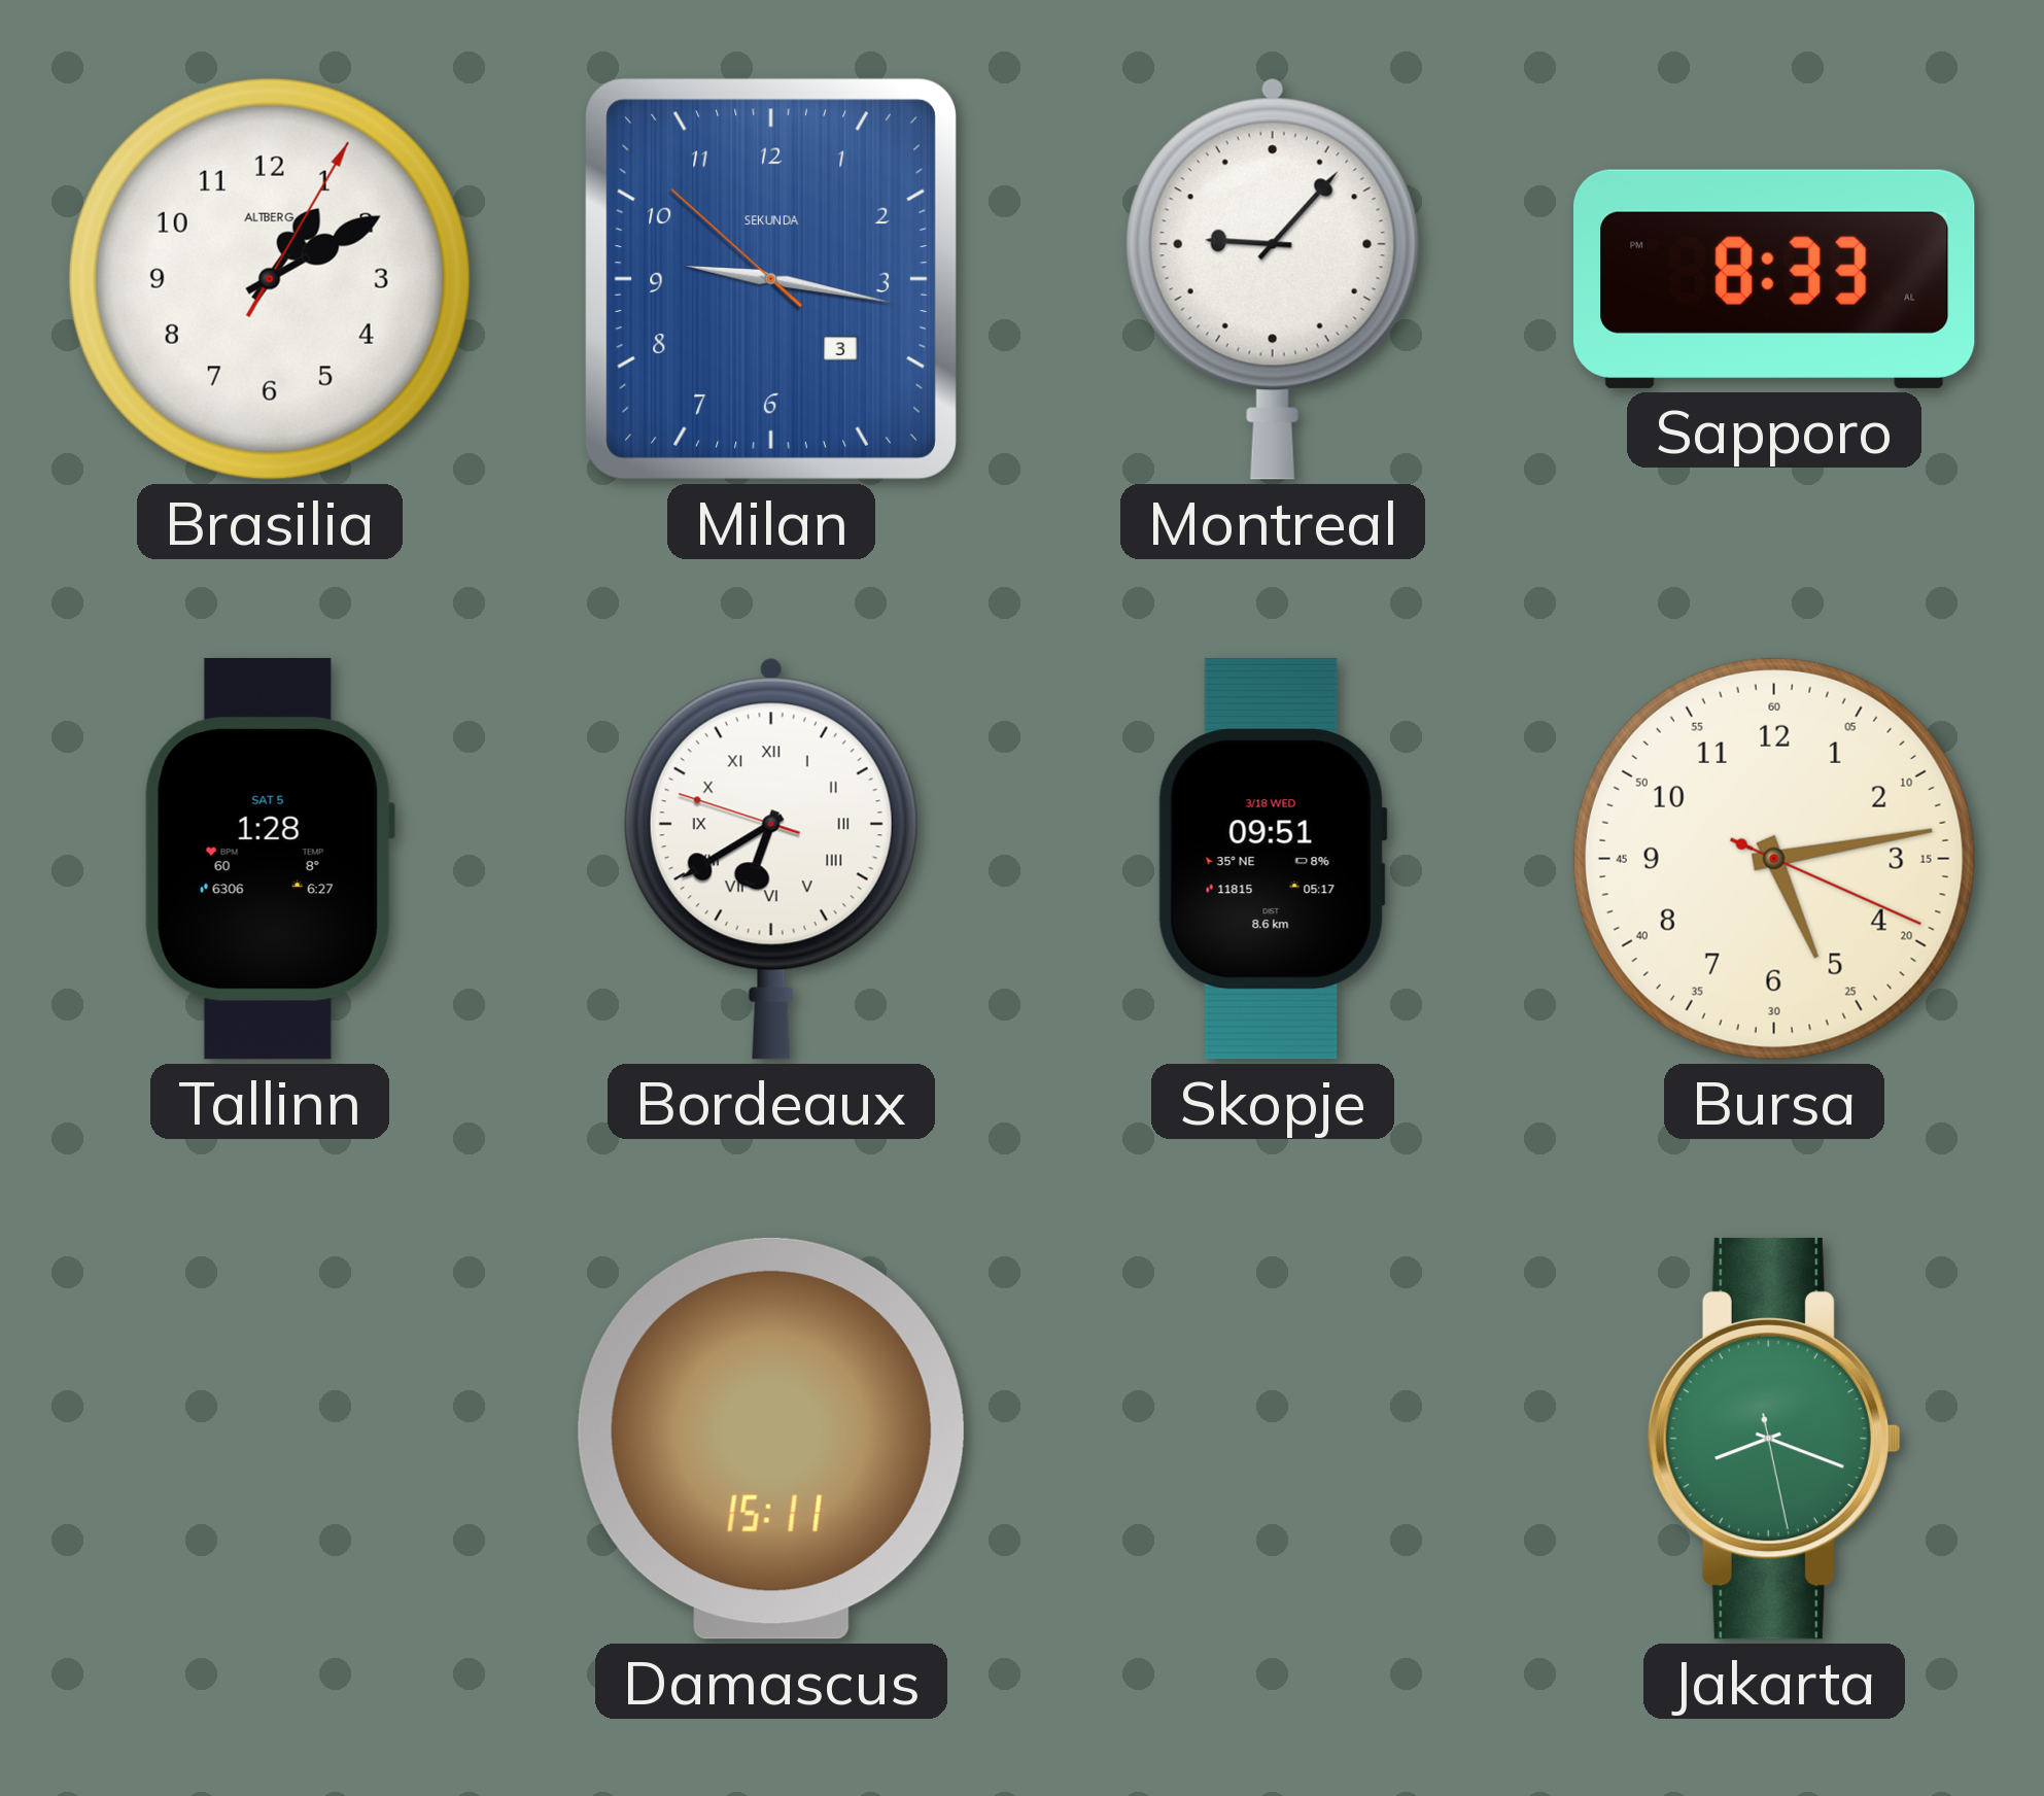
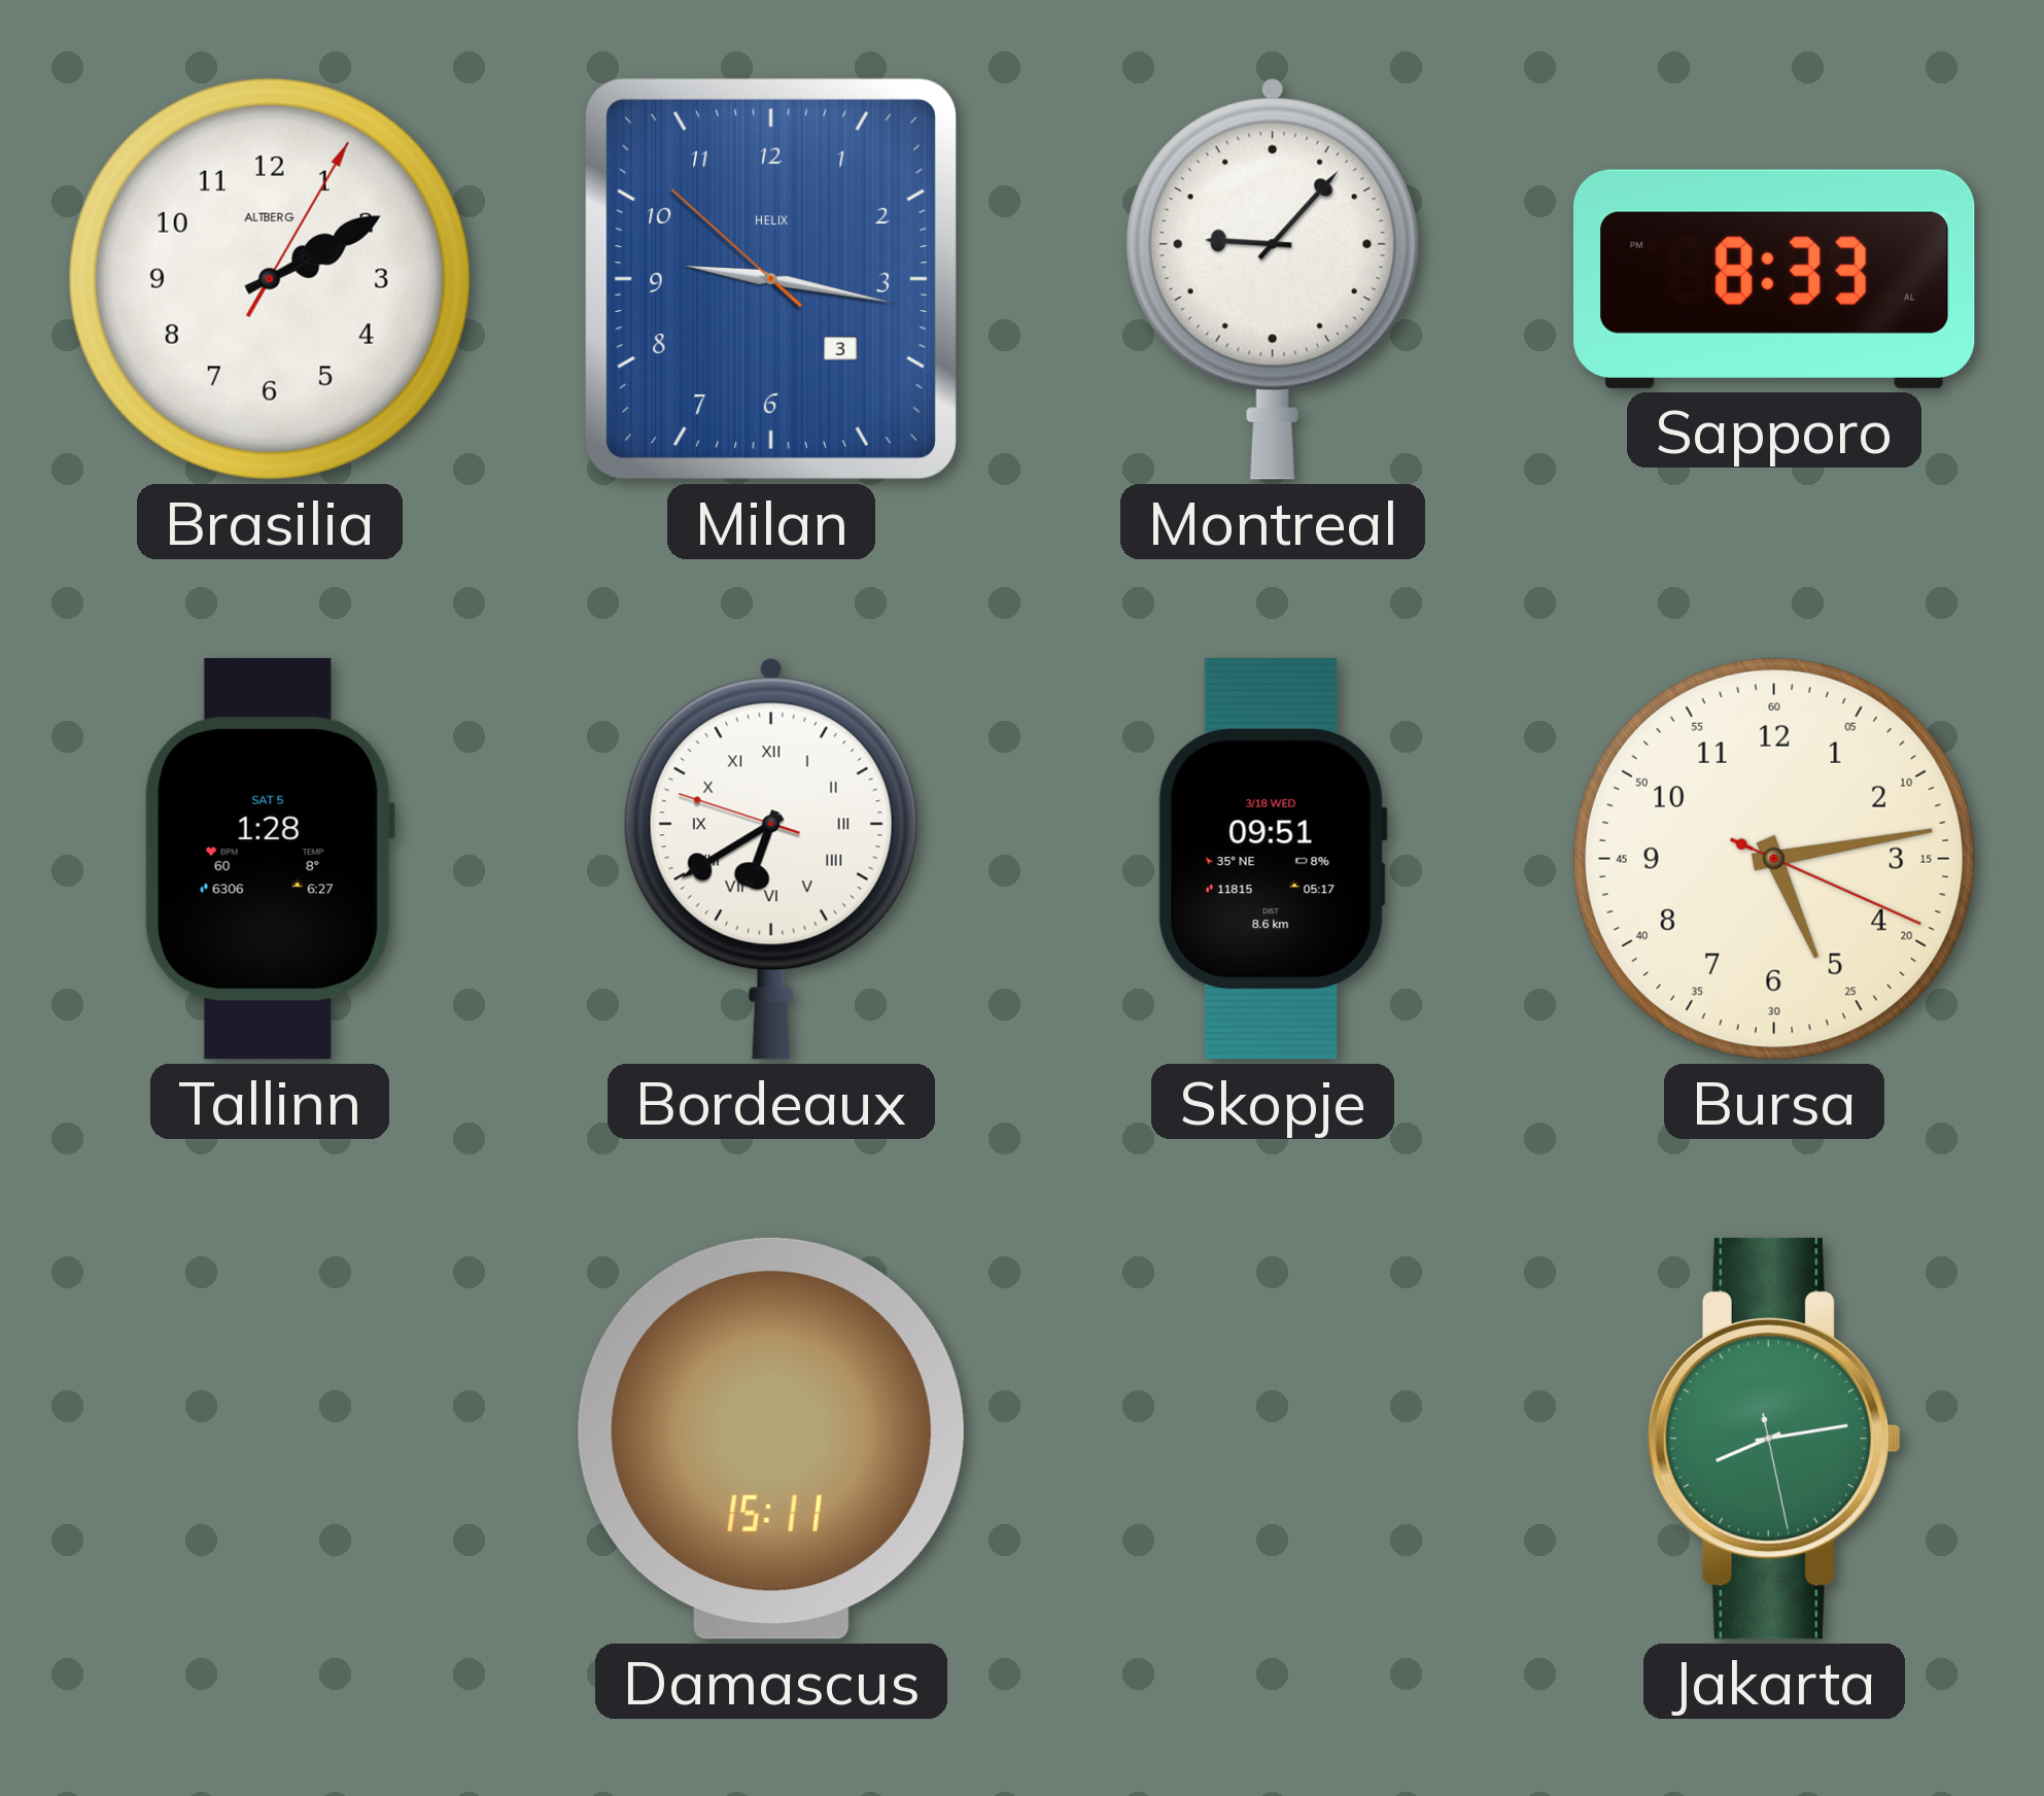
Brasilia: 1:10 -> 2:10
Milan brand: SEKUNDA -> HELIX
Jakarta: 8:18 -> 8:13
